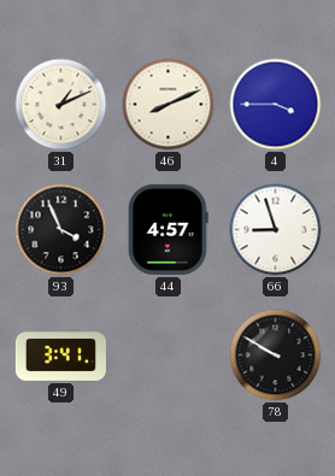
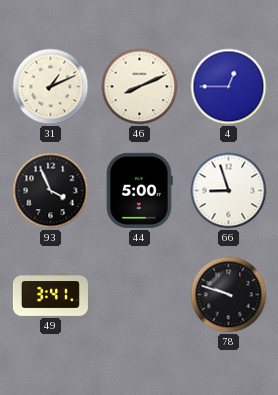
4: 3:45 -> 12:45
44: 4:57 -> 5:00
78: 9:50 -> 9:48
